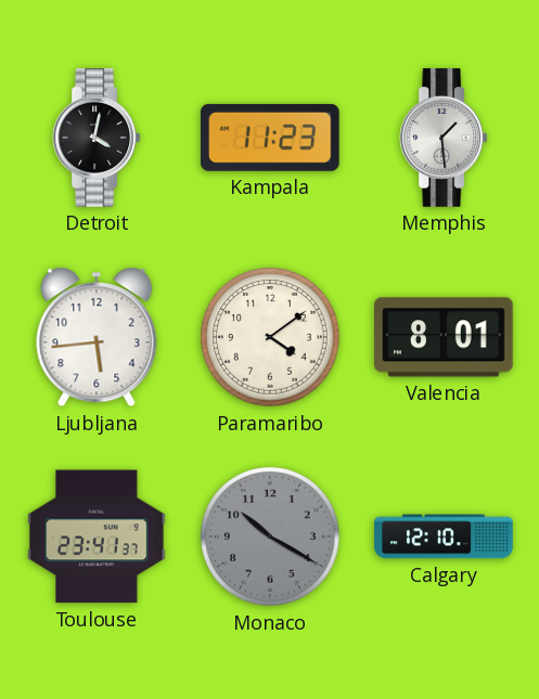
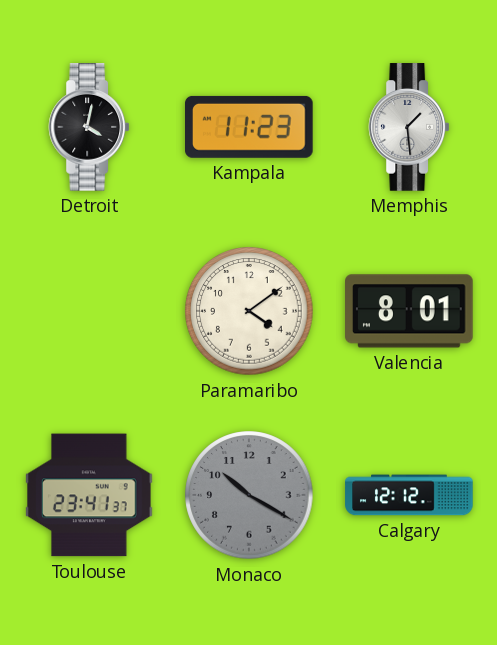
Ljubljana: 5:44 -> none
Calgary: 12:10 -> 12:12
